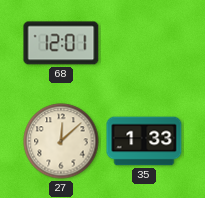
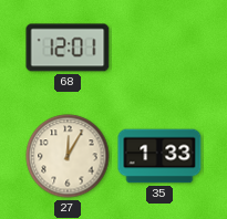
27: 12:08 -> 12:05
